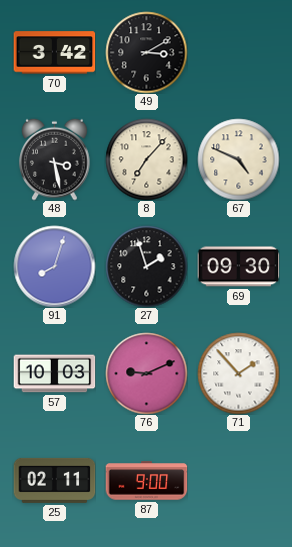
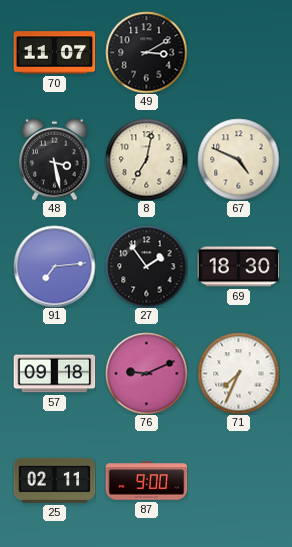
70: 3:42 -> 11:07
8: 7:07 -> 7:02
91: 8:03 -> 7:14
27: 1:57 -> 1:54
69: 09:30 -> 18:30
57: 10:03 -> 09:18
71: 1:53 -> 7:34
